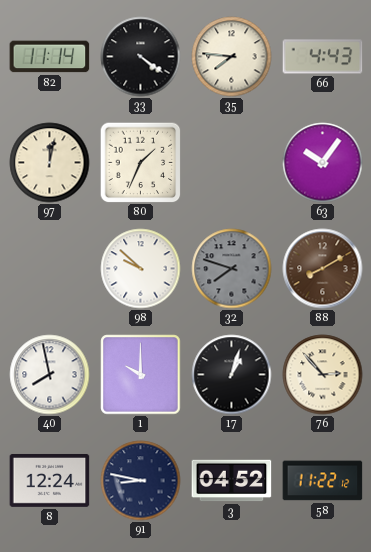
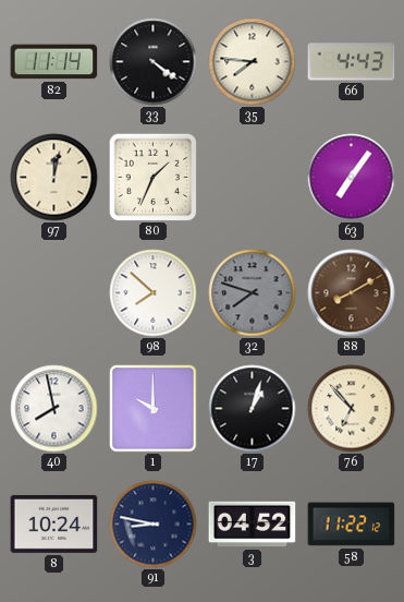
63: 10:06 -> 7:06
98: 9:52 -> 7:52
76: 2:53 -> 6:53
8: 12:24 -> 10:24
